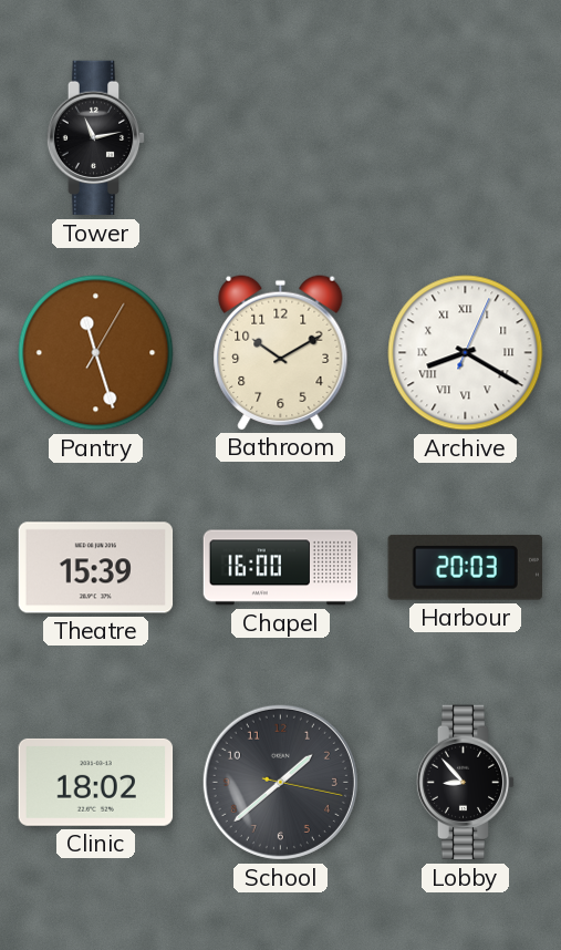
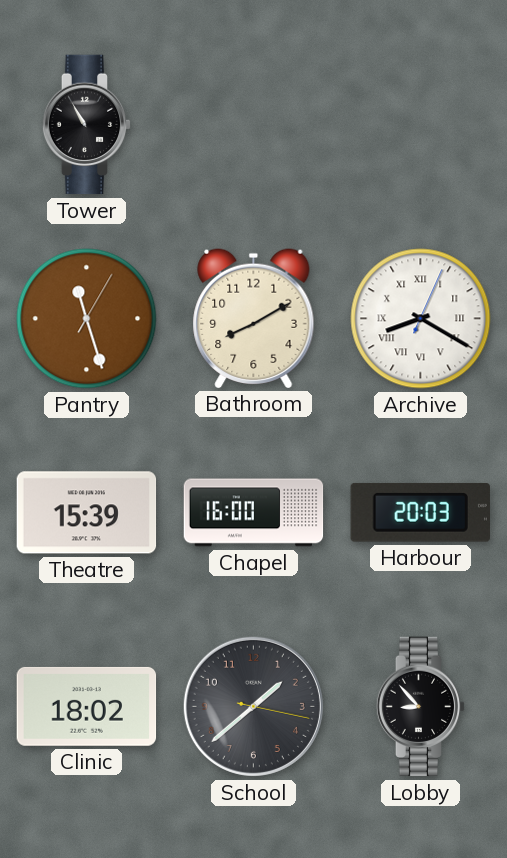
Tower: 11:13 -> 10:55
Bathroom: 10:10 -> 8:10
